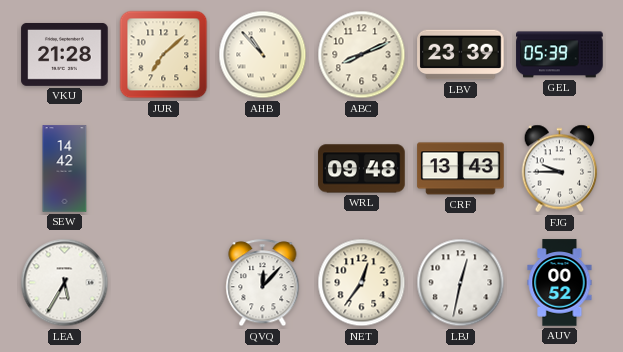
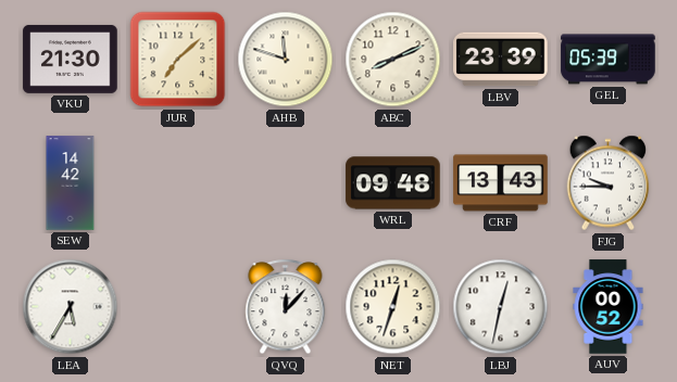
VKU: 21:28 -> 21:30
AHB: 10:53 -> 11:48
NET: 12:36 -> 12:33
